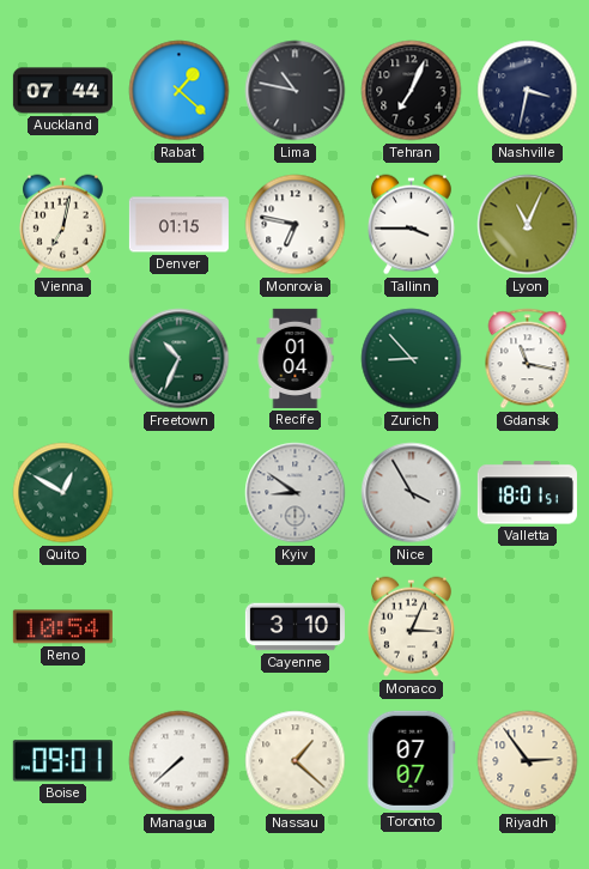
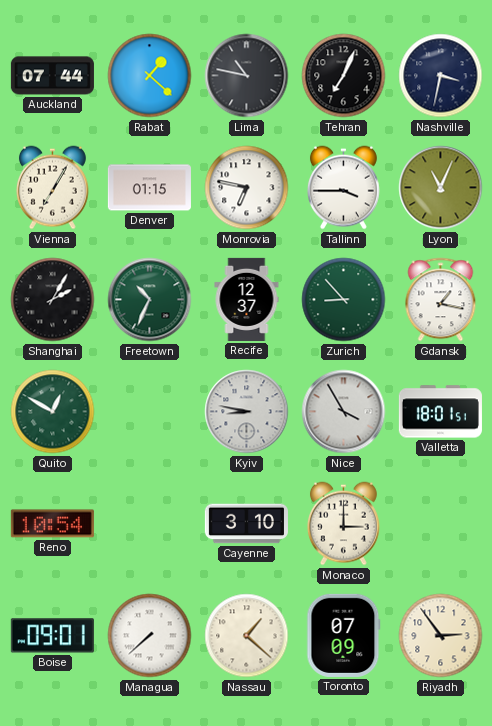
Vienna: 7:02 -> 7:05
Shanghai: none -> 2:05
Recife: 01:04 -> 12:37
Gdansk: 11:17 -> 1:17
Kyiv: 8:51 -> 8:47
Monaco: 3:04 -> 3:00
Toronto: 07:07 -> 07:09
